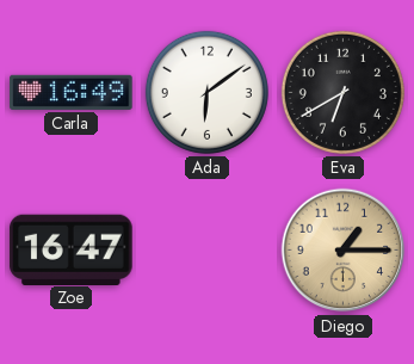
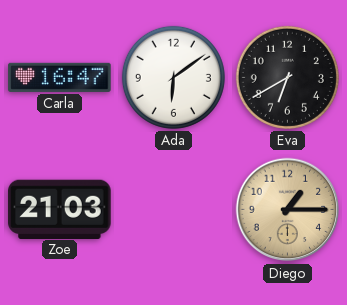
Carla: 16:49 -> 16:47
Zoe: 16:47 -> 21:03
